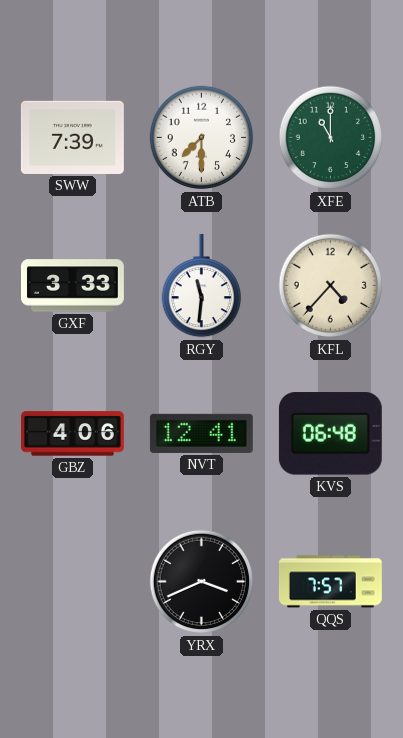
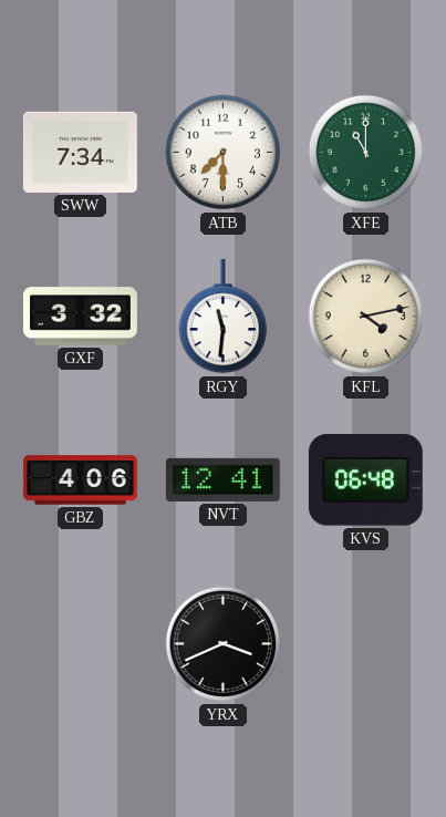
SWW: 7:39 -> 7:34
GXF: 3:33 -> 3:32
KFL: 4:37 -> 4:13
QQS: 7:57 -> none
